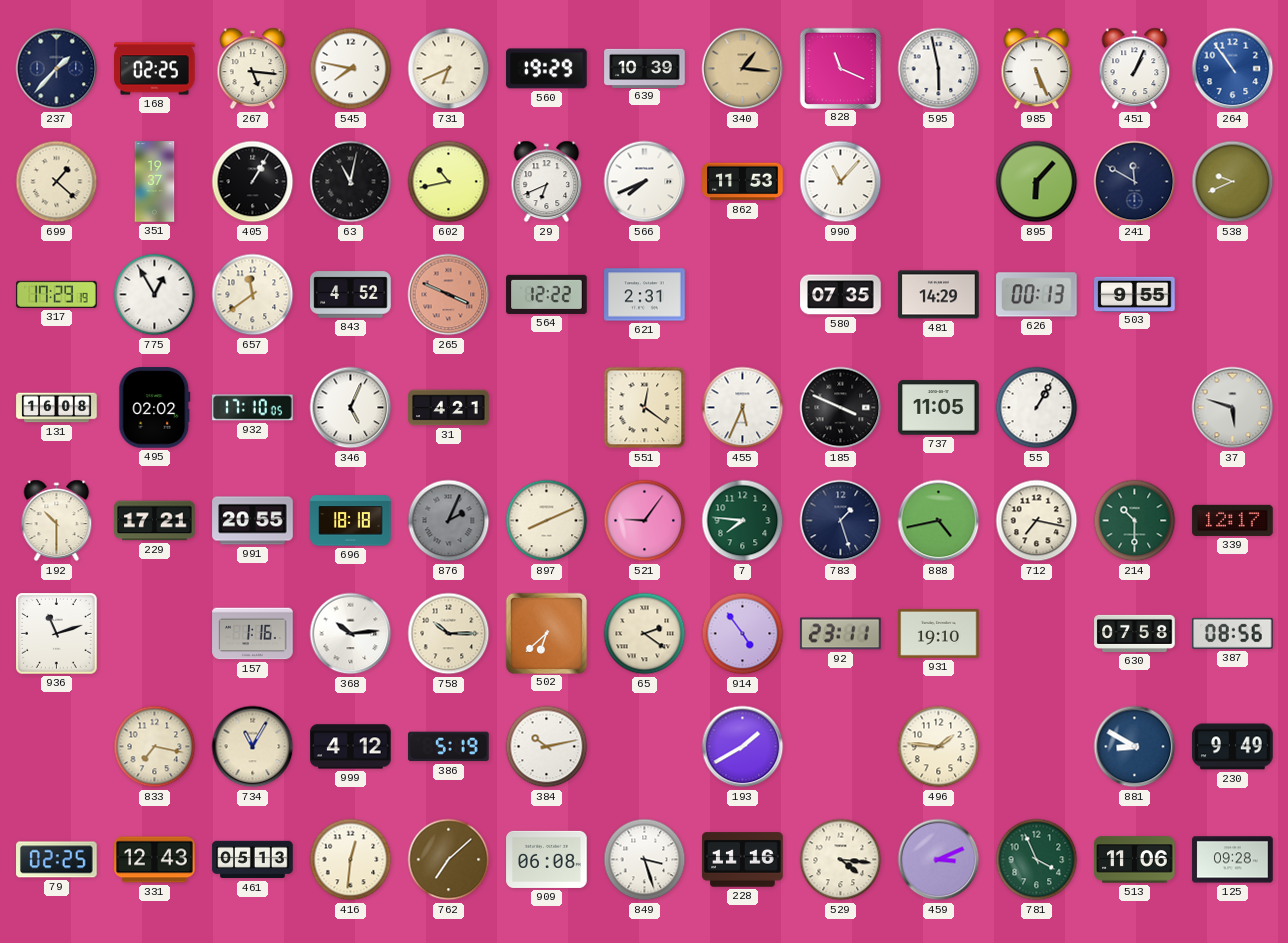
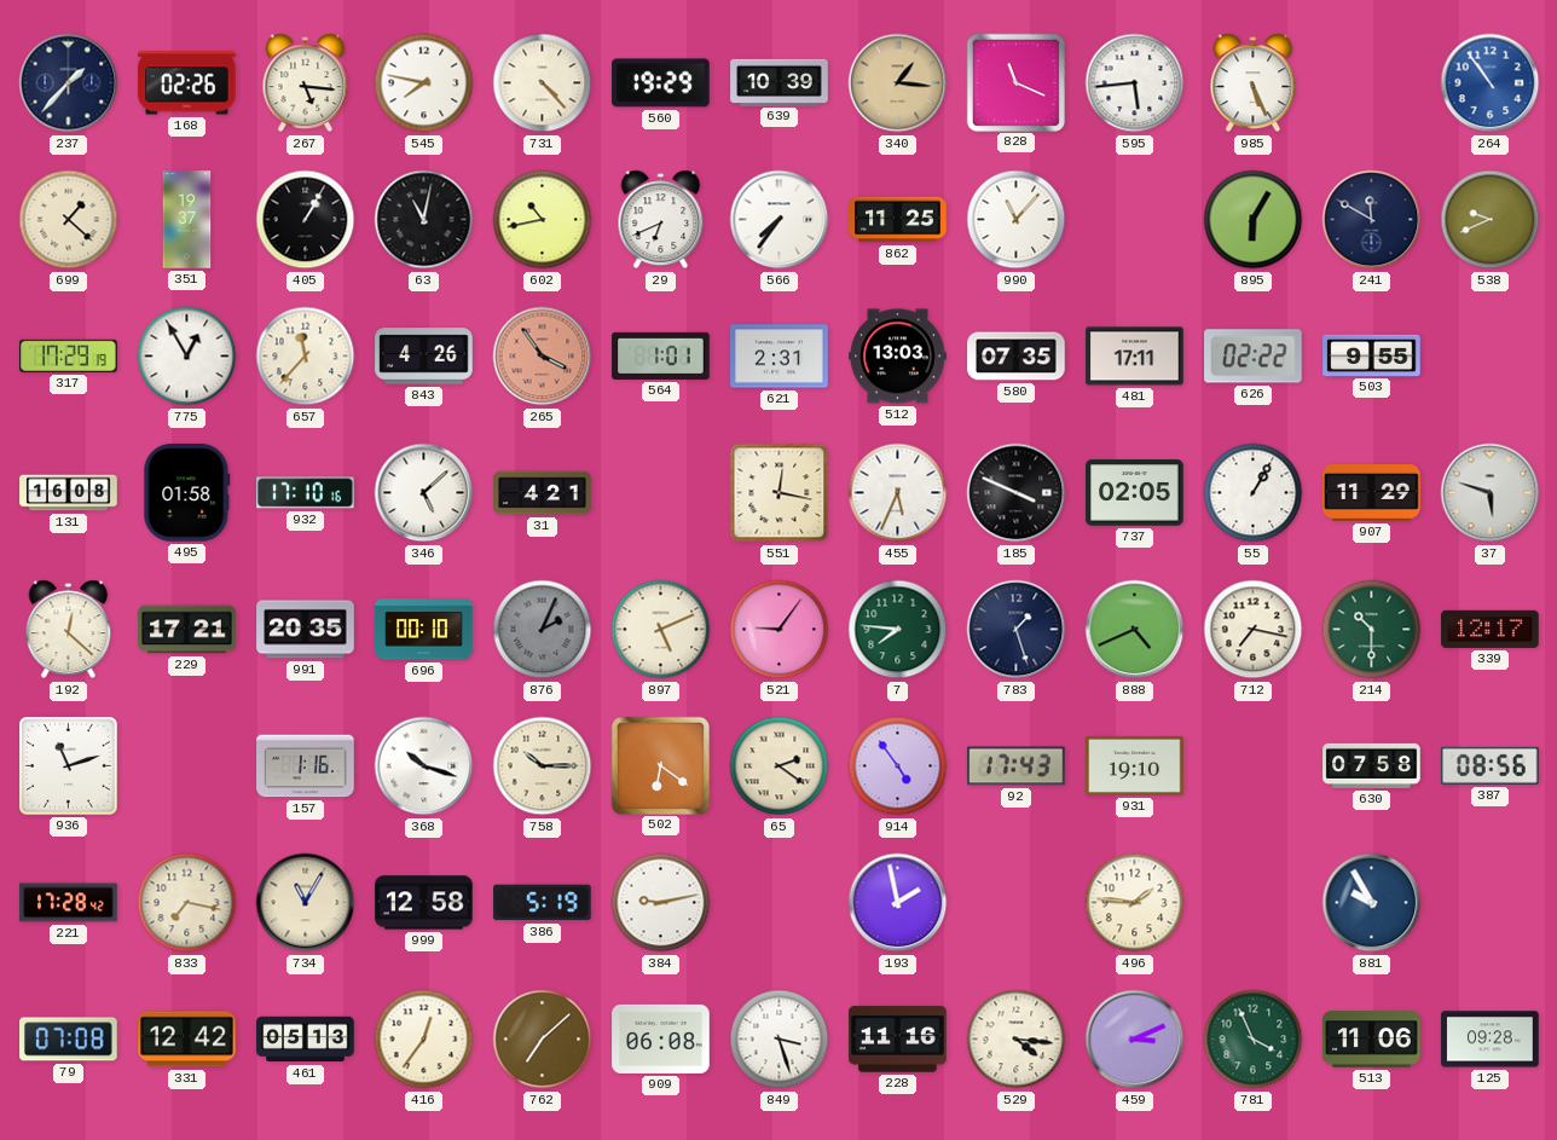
168: 02:25 -> 02:26
731: 6:41 -> 4:23
595: 5:58 -> 5:44
451: 1:04 -> none
566: 7:41 -> 7:36
862: 11:53 -> 11:25
895: 6:07 -> 6:05
657: 11:39 -> 11:37
843: 4:52 -> 4:26
265: 3:49 -> 3:54
564: 12:22 -> 1:01
512: none -> 13:03
481: 14:29 -> 17:11
626: 00:13 -> 02:22
495: 02:02 -> 01:58
932: 17:10:05 -> 17:10:16
346: 5:04 -> 5:08
551: 12:21 -> 12:17
737: 11:05 -> 02:05
907: none -> 11:29
192: 10:30 -> 12:22
991: 20:55 -> 20:35
696: 18:18 -> 00:10
897: 8:11 -> 5:11
888: 4:43 -> 4:41
368: 10:14 -> 10:18
502: 6:38 -> 6:21
92: 23:11 -> 17:43
221: none -> 17:28
999: 4:12 -> 12:58
384: 10:13 -> 9:13
193: 1:40 -> 1:58
881: 8:50 -> 9:55
230: 9:49 -> none
79: 02:25 -> 07:08
331: 12:43 -> 12:42
416: 12:31 -> 12:36
